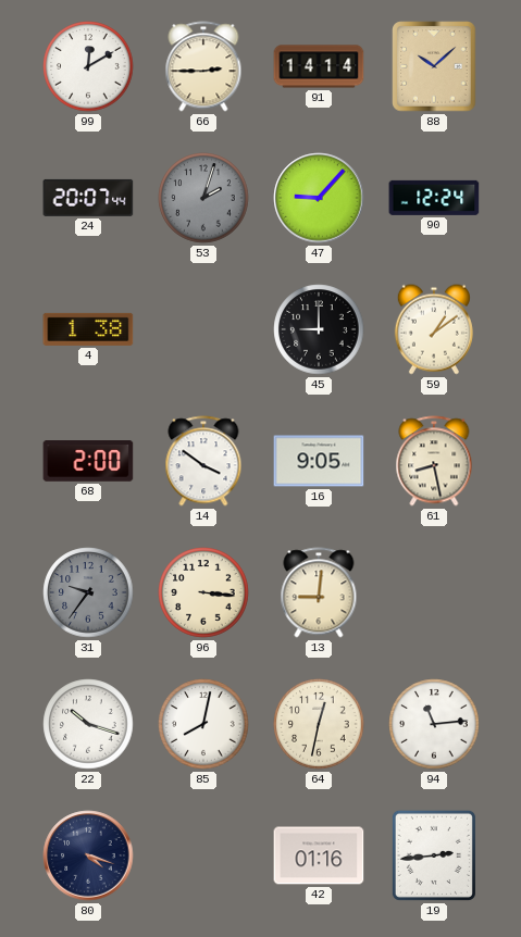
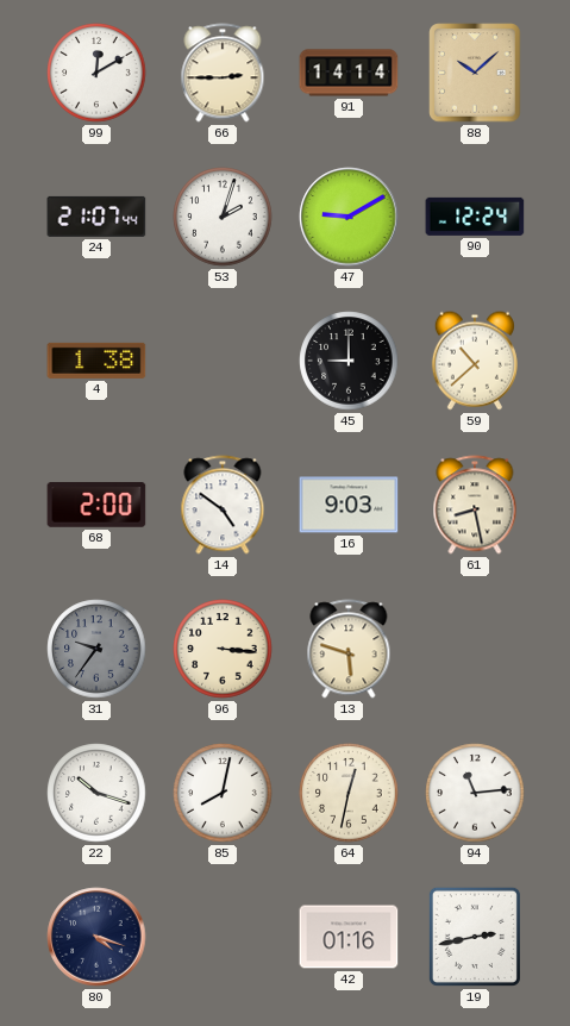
24: 20:07 -> 21:07
53 dial: grey -> white
47: 9:07 -> 9:10
59: 1:09 -> 10:38
14: 3:51 -> 4:51
16: 9:05 -> 9:03
13: 9:01 -> 5:48
19: 2:44 -> 2:43
